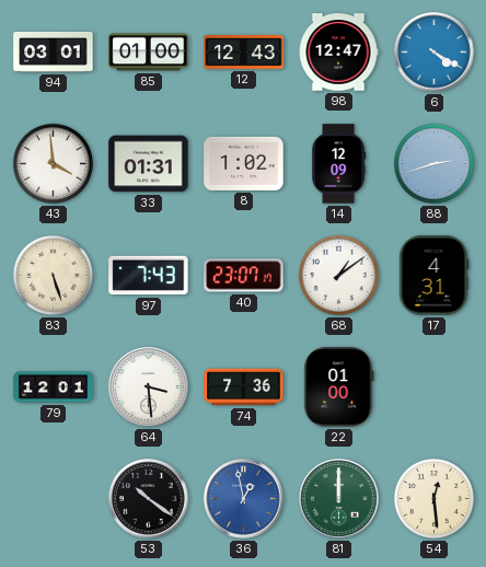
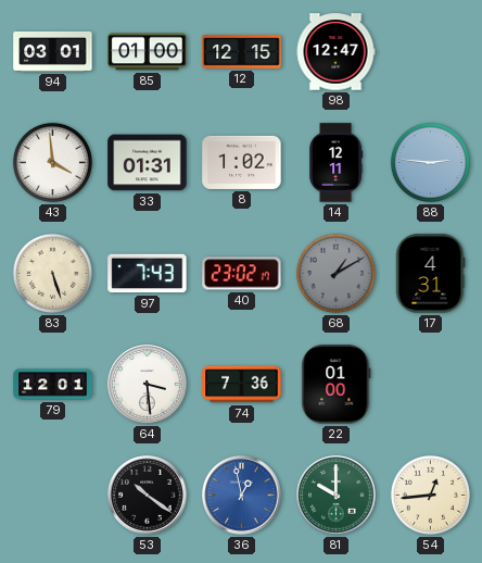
12: 12:43 -> 12:15
6: 4:20 -> none
14: 12:09 -> 12:11
88: 2:42 -> 2:46
40: 23:07 -> 23:02
68: 1:09 -> 1:10
68 dial: white -> grey
81: 12:00 -> 10:00
54: 12:29 -> 12:44
